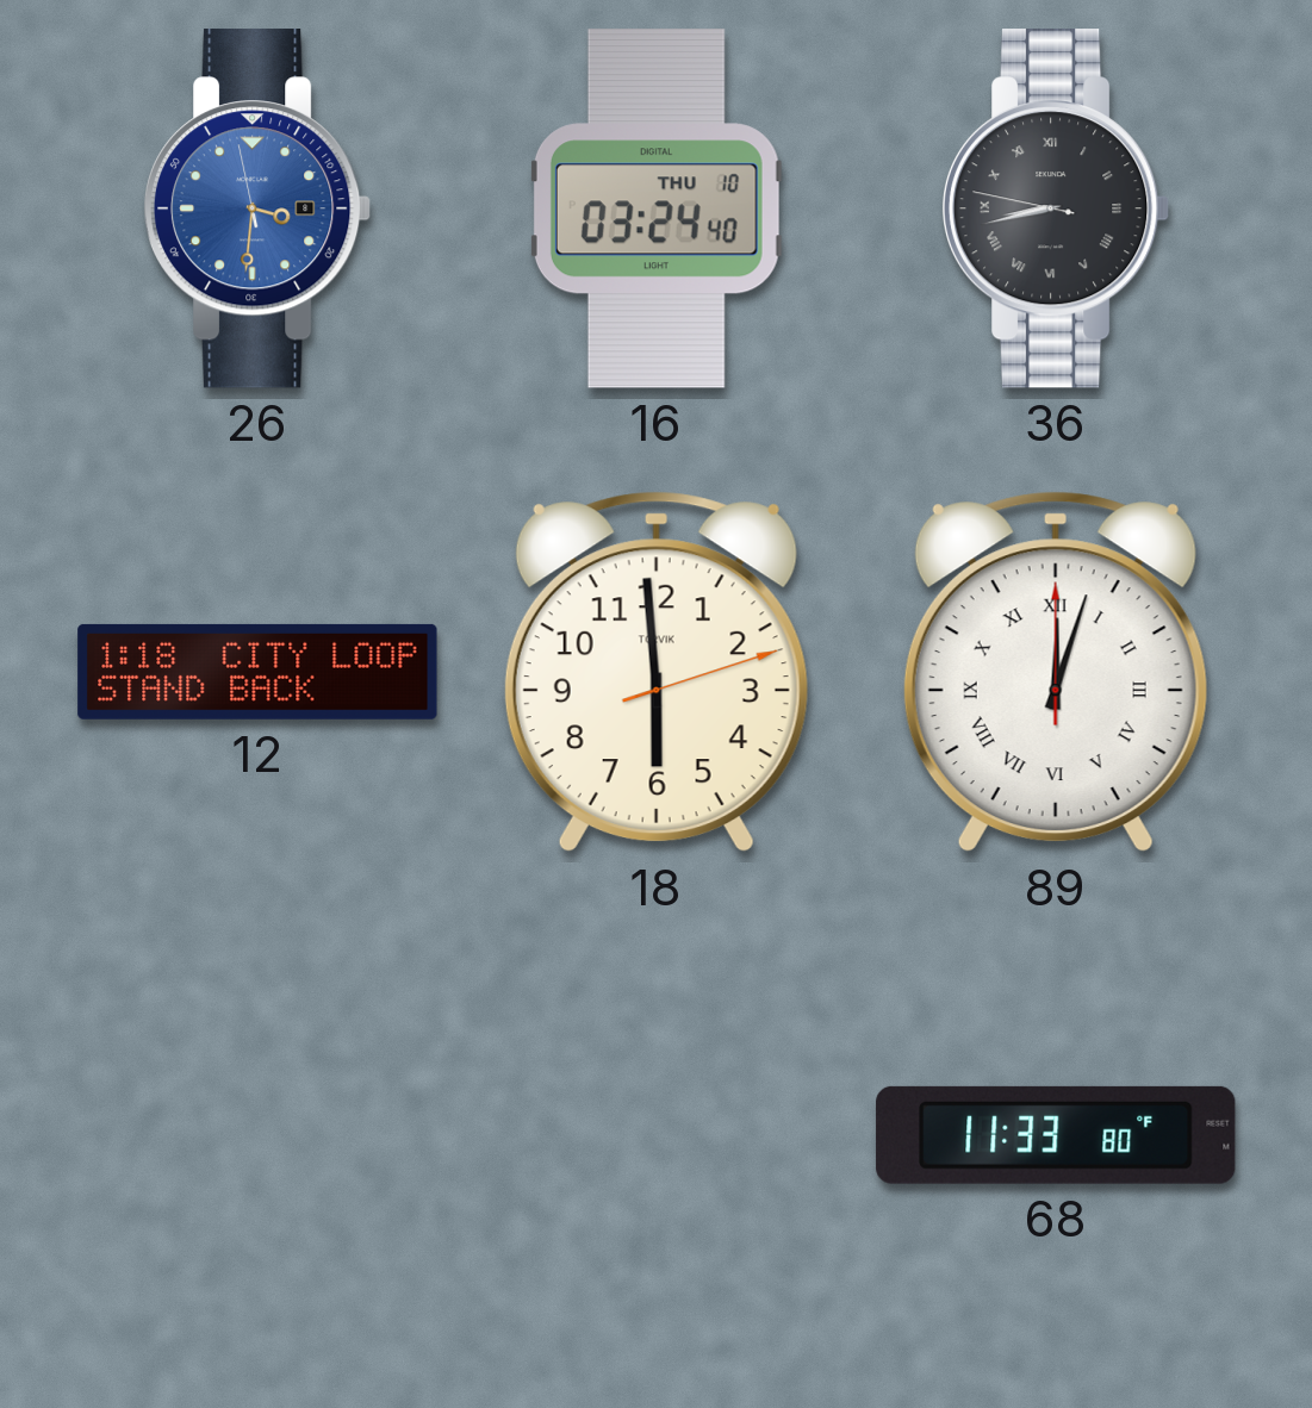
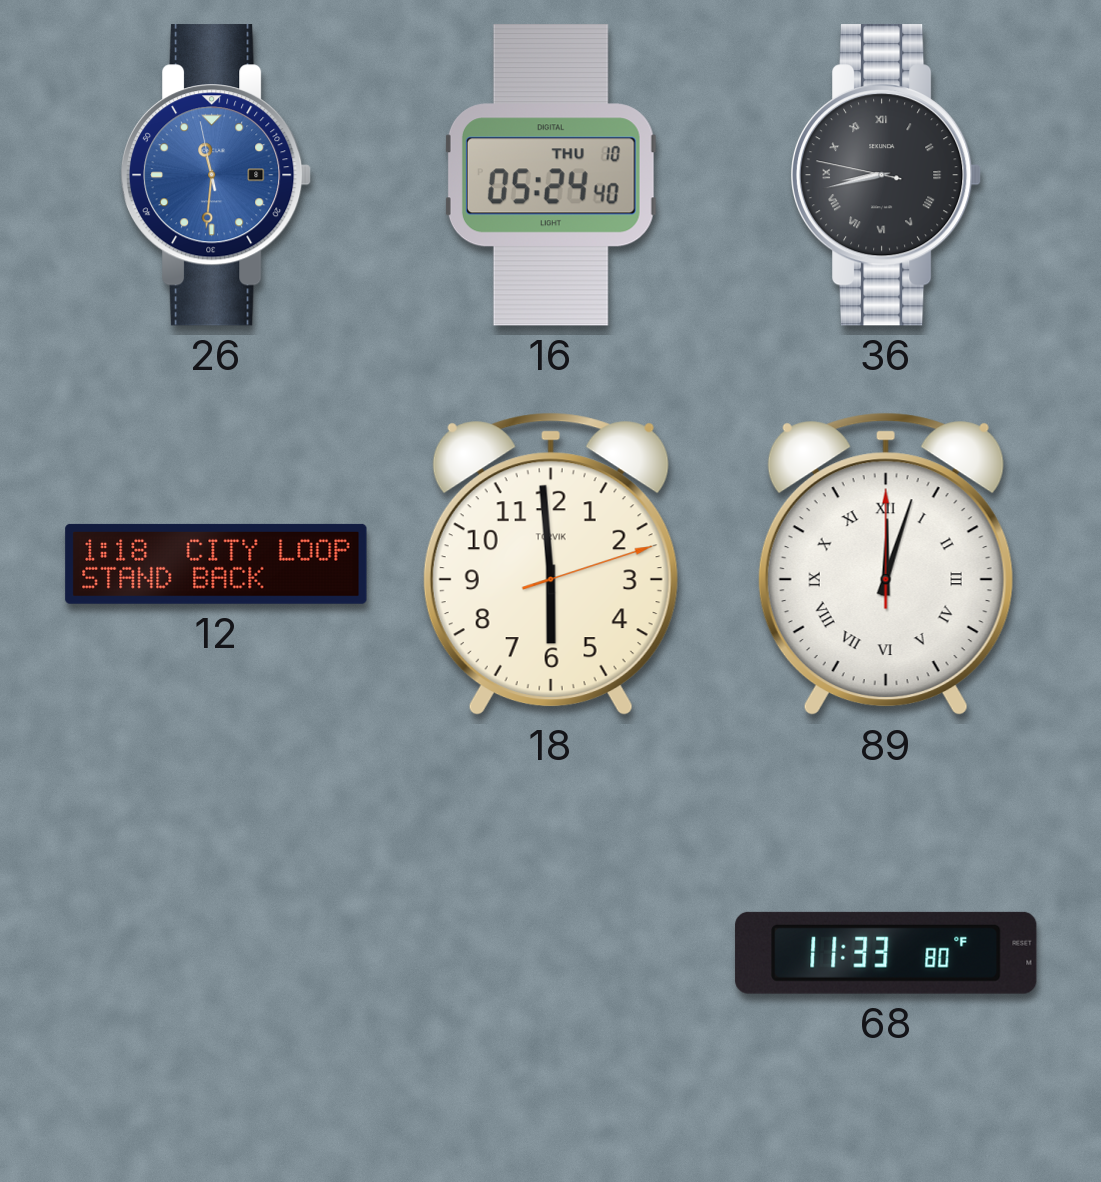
26: 3:30 -> 11:30
16: 03:24 -> 05:24
